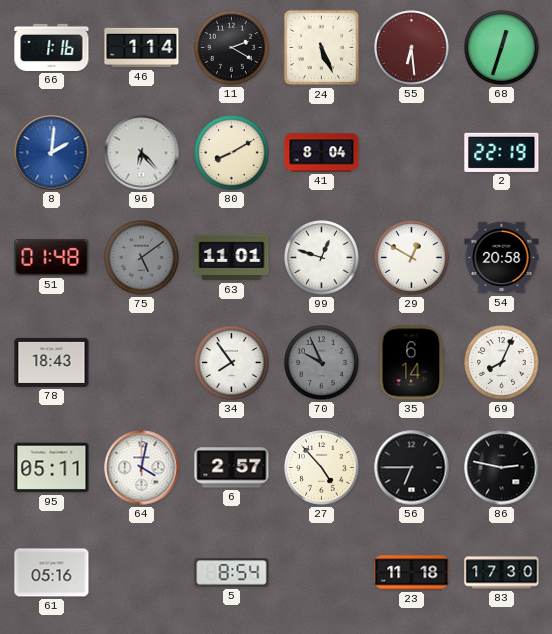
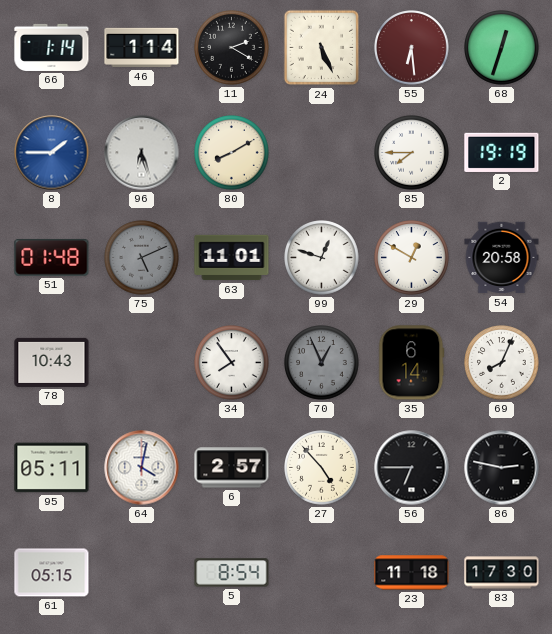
66: 1:16 -> 1:14
8: 2:01 -> 1:45
96: 6:23 -> 6:27
41: 8:04 -> none
85: none -> 7:45
2: 22:19 -> 19:19
75: 5:09 -> 5:11
78: 18:43 -> 10:43
70: 9:56 -> 12:56
61: 05:16 -> 05:15
